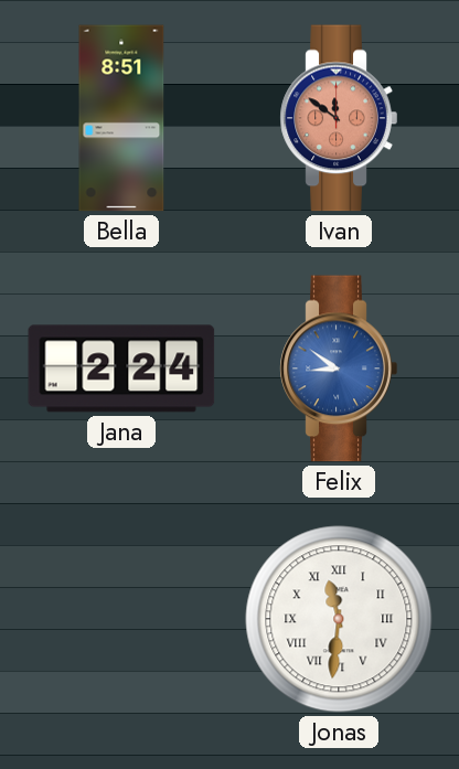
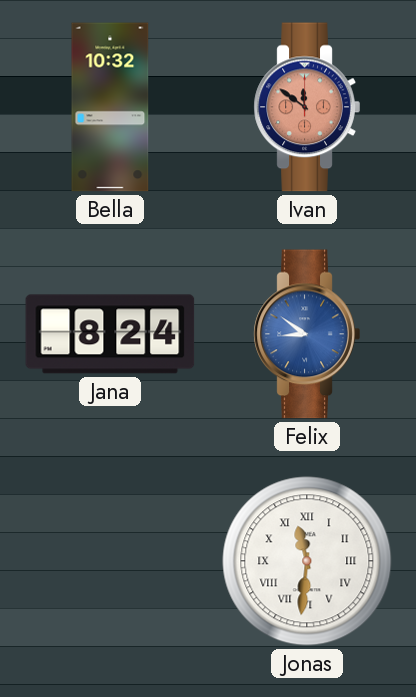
Bella: 8:51 -> 10:32
Jana: 2:24 -> 8:24
